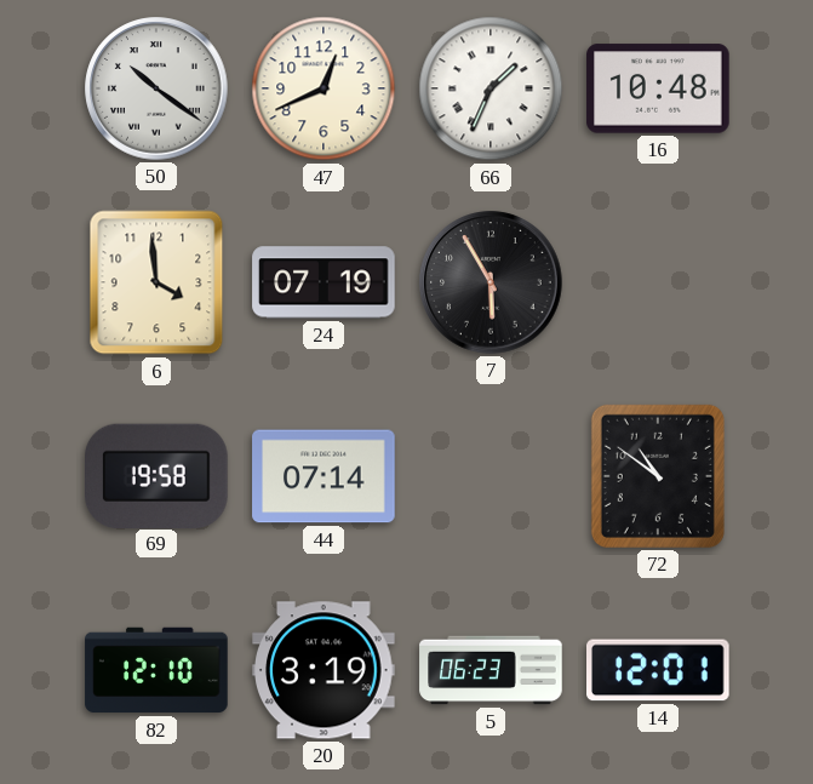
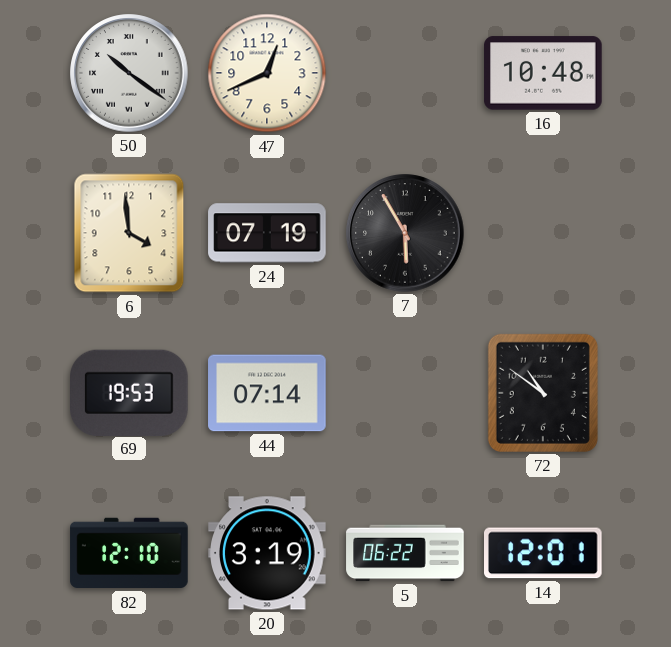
66: 1:34 -> none
69: 19:58 -> 19:53
5: 06:23 -> 06:22
